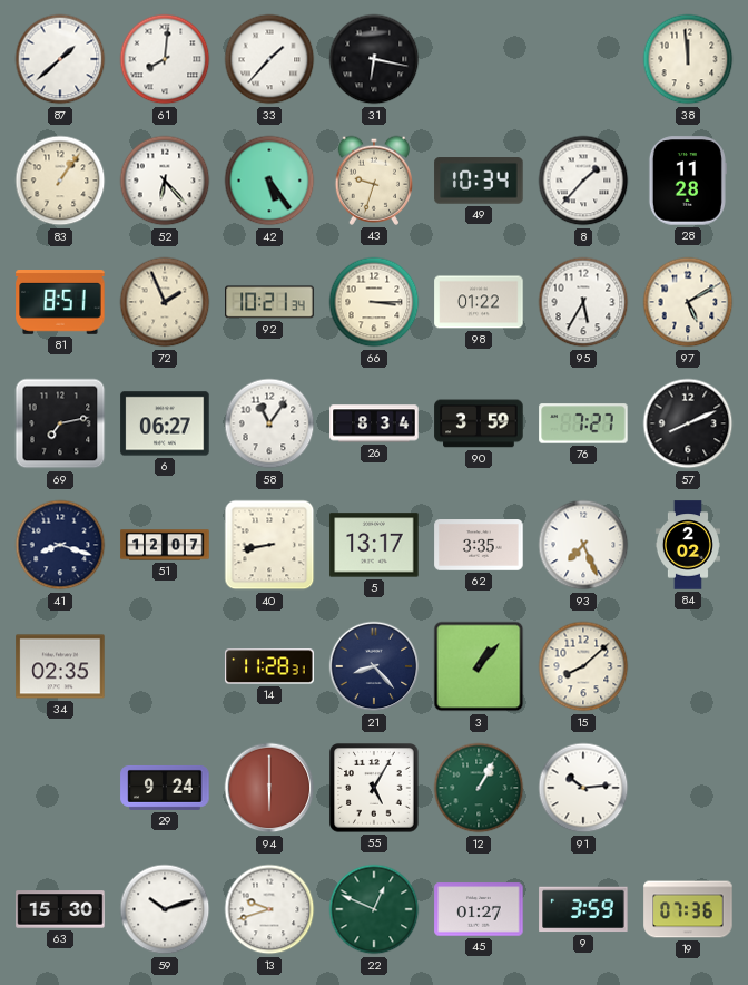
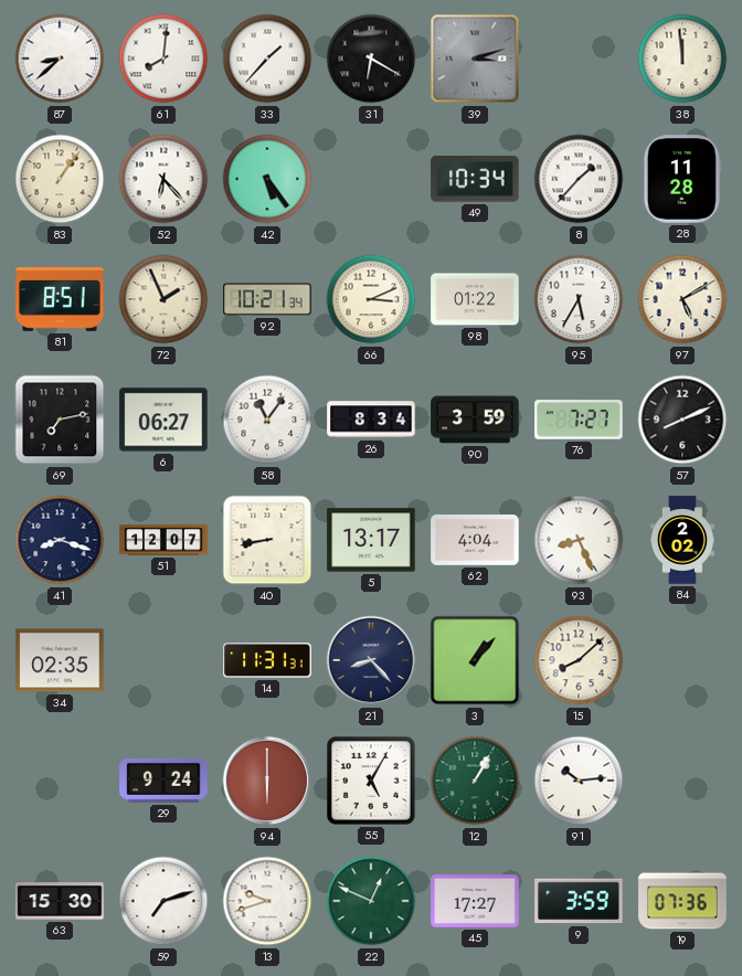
87: 1:38 -> 8:38
31: 6:17 -> 6:20
39: none -> 3:12
43: 9:33 -> none
66: 3:15 -> 3:11
62: 3:35 -> 4:04
93: 7:26 -> 8:26
14: 11:28 -> 11:31
59: 10:12 -> 7:12
45: 01:27 -> 17:27
